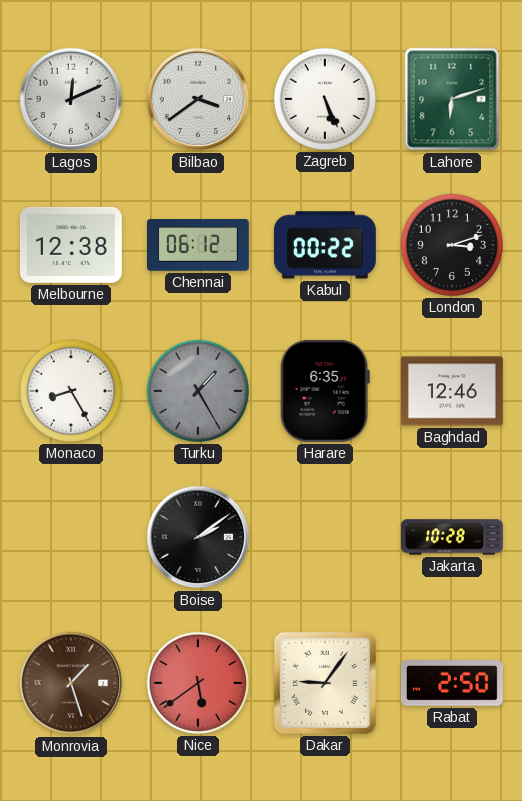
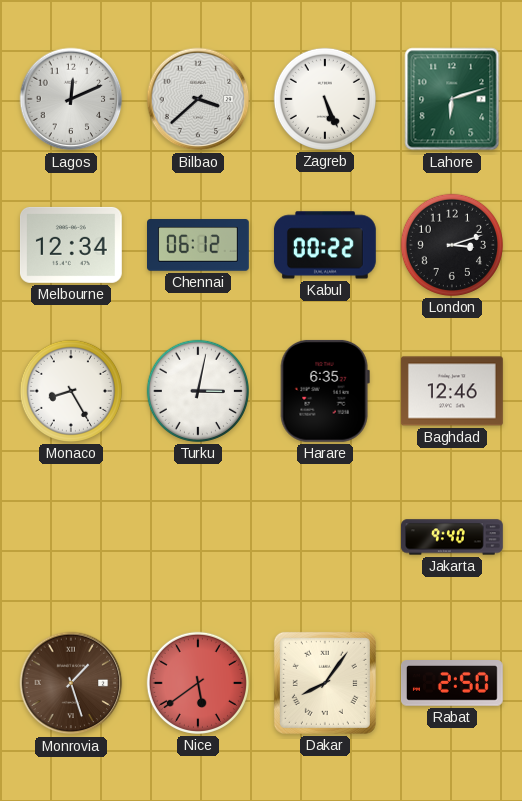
Bilbao: 3:39 -> 3:38
Melbourne: 12:38 -> 12:34
Turku: 1:25 -> 3:02
Turku dial: grey -> white
Boise: 2:09 -> none
Jakarta: 10:28 -> 9:40
Dakar: 9:06 -> 8:06
